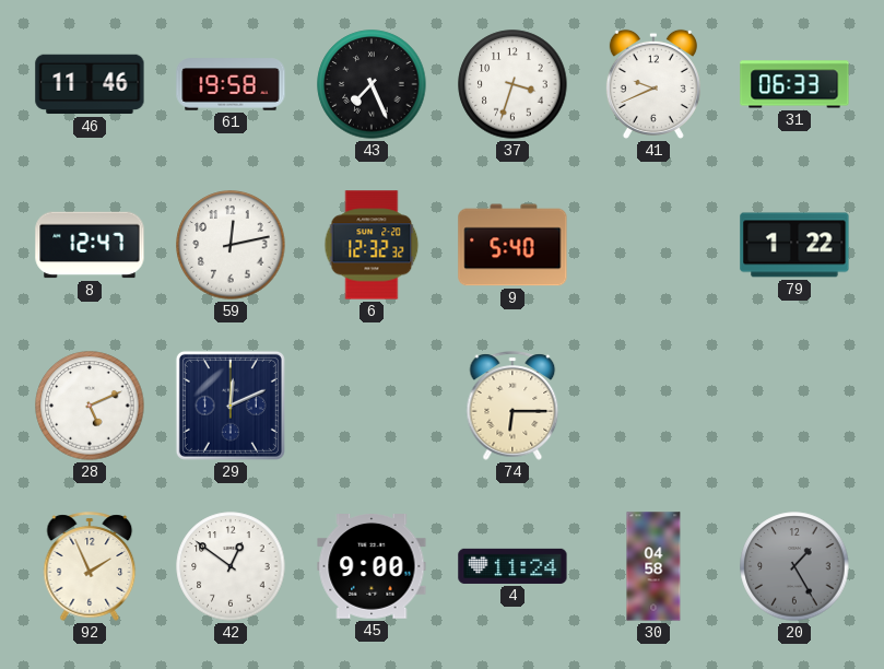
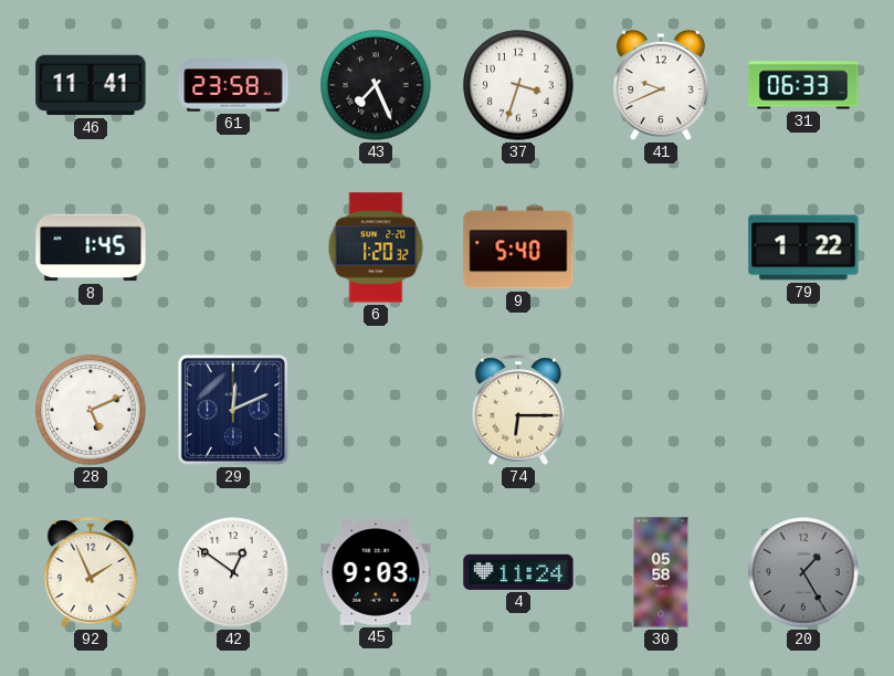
46: 11:46 -> 11:41
61: 19:58 -> 23:58
8: 12:47 -> 1:45
59: 12:13 -> none
6: 12:32 -> 1:20
45: 9:00 -> 9:03
30: 04:58 -> 05:58
